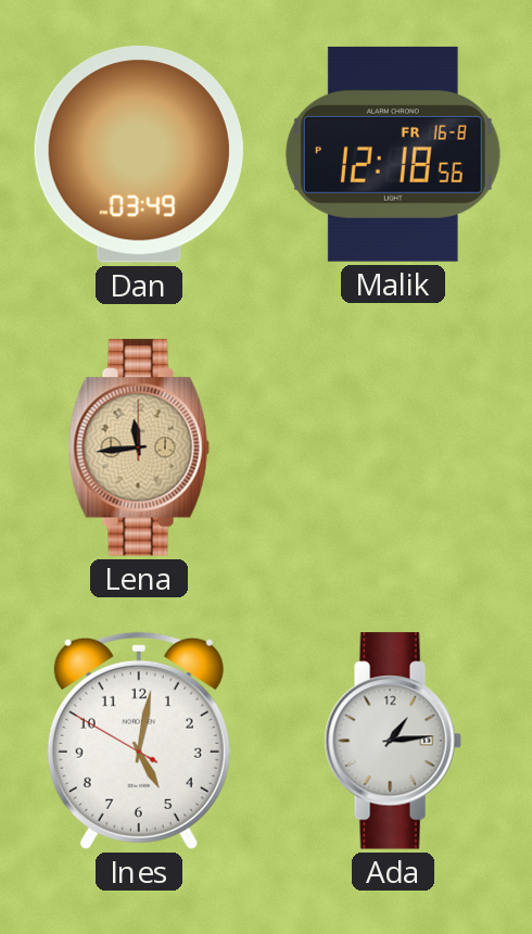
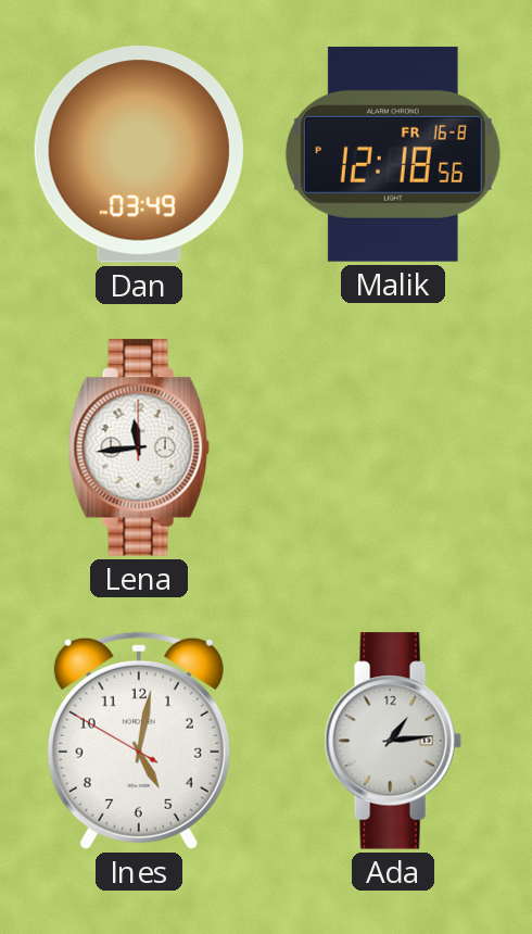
Lena dial: champagne -> white
